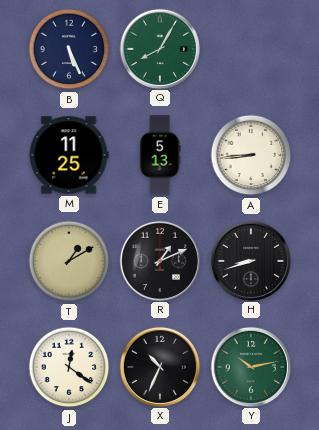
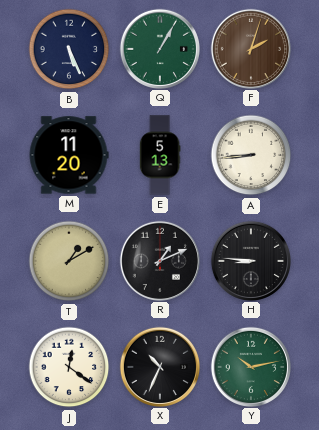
Q: 8:05 -> 1:05
F: none -> 2:03
M: 11:25 -> 11:20
H: 8:42 -> 8:46
